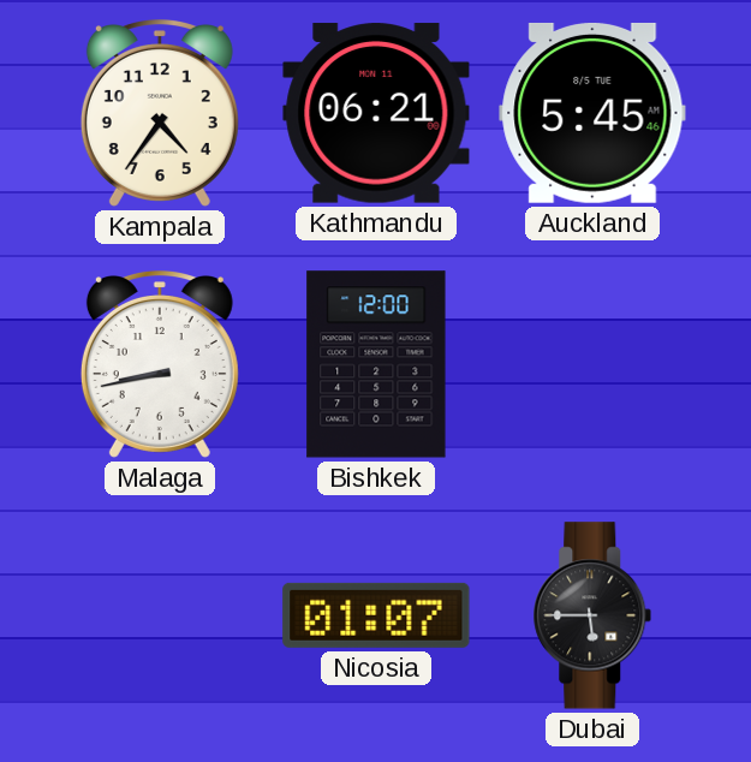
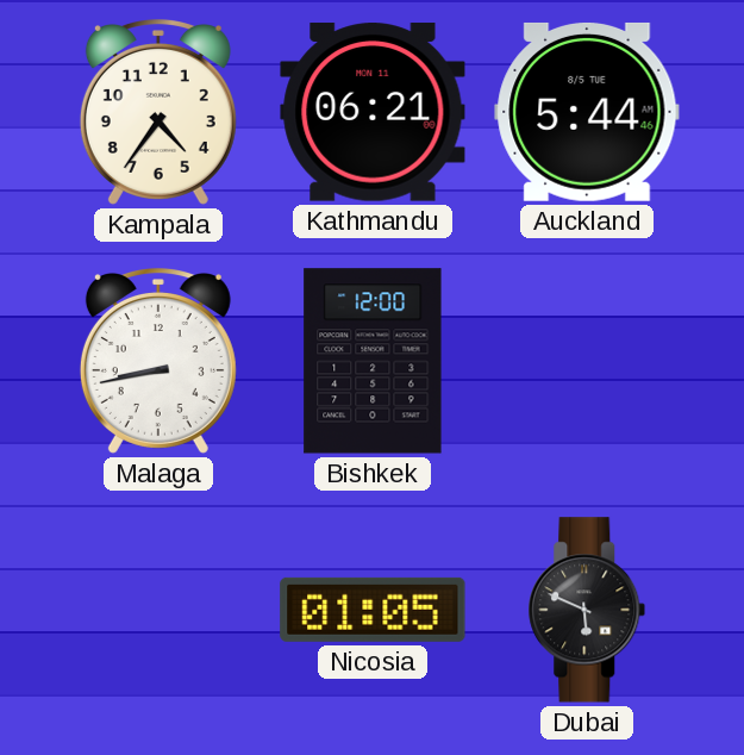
Auckland: 5:45 -> 5:44
Nicosia: 01:07 -> 01:05
Dubai: 5:45 -> 5:49
